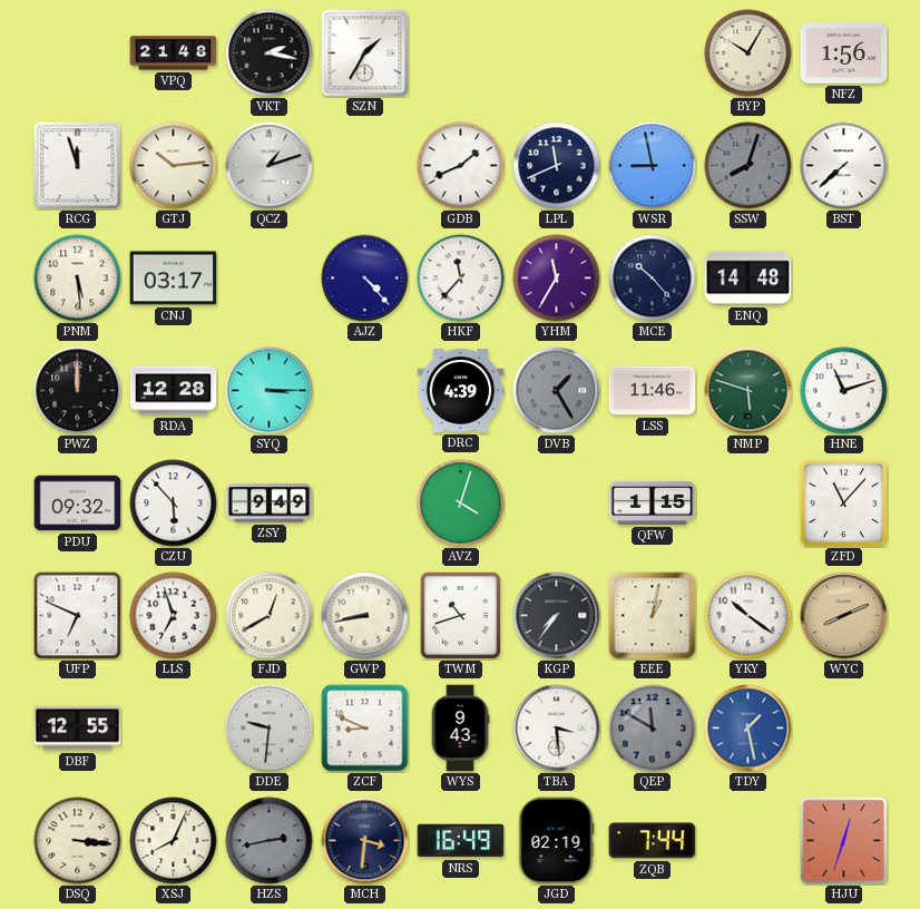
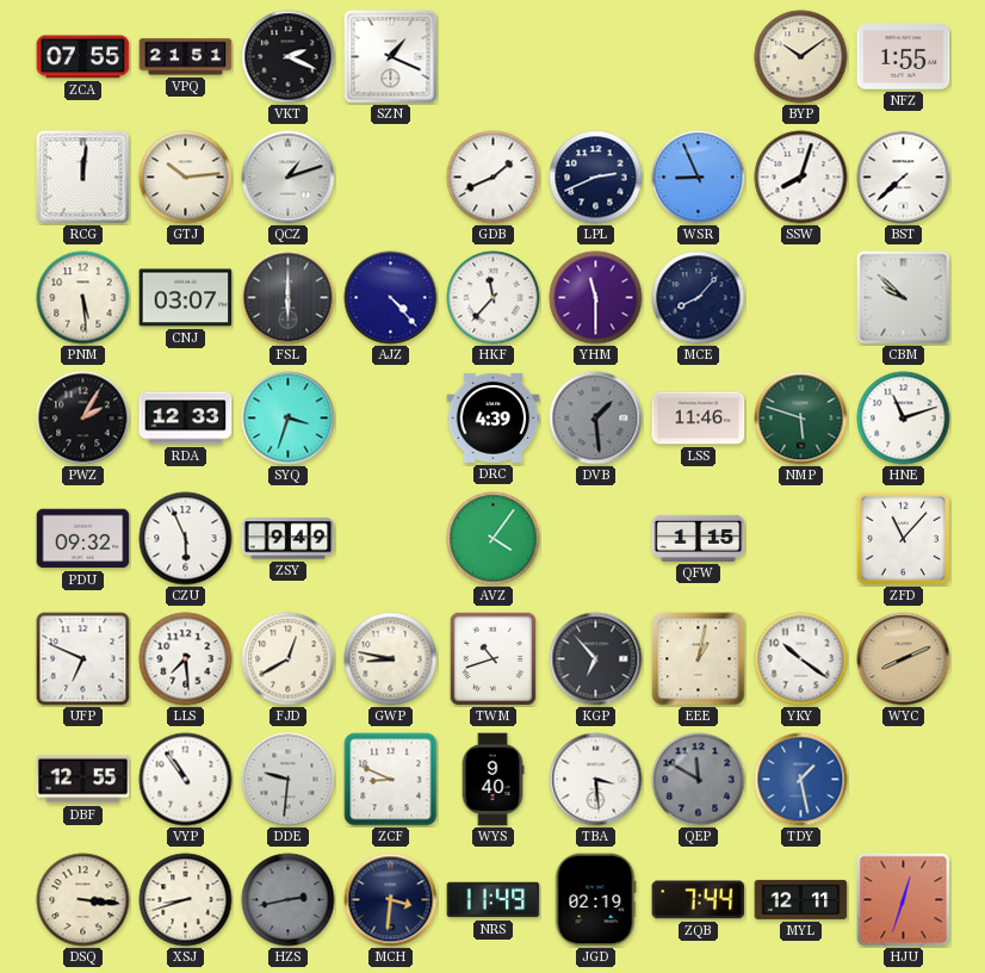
ZCA: none -> 07:55
VPQ: 21:48 -> 21:51
VKT: 2:17 -> 2:19
SZN: 1:35 -> 1:19
BYP: 10:05 -> 10:09
NFZ: 1:56 -> 1:55
RCG: 11:57 -> 12:01
LPL: 11:41 -> 2:41
WSR: 8:58 -> 8:56
SSW dial: grey -> white
CNJ: 03:17 -> 03:07
FSL: none -> 6:00
YHM: 11:35 -> 11:30
MCE: 10:23 -> 8:07
ENQ: 14:48 -> none
CBM: none -> 9:52
PWZ: 12:00 -> 2:05
RDA: 12:28 -> 12:33
SYQ: 3:15 -> 3:33
DVB: 1:25 -> 1:29
CZU: 5:53 -> 5:56
AVZ: 4:03 -> 4:06
LLS: 6:57 -> 7:29
GWP: 8:43 -> 8:47
KGP: 7:36 -> 6:53
VYP: none -> 10:54
WYS: 9:43 -> 9:40
XSJ: 8:04 -> 8:42
NRS: 16:49 -> 11:49
MYL: none -> 12:11
